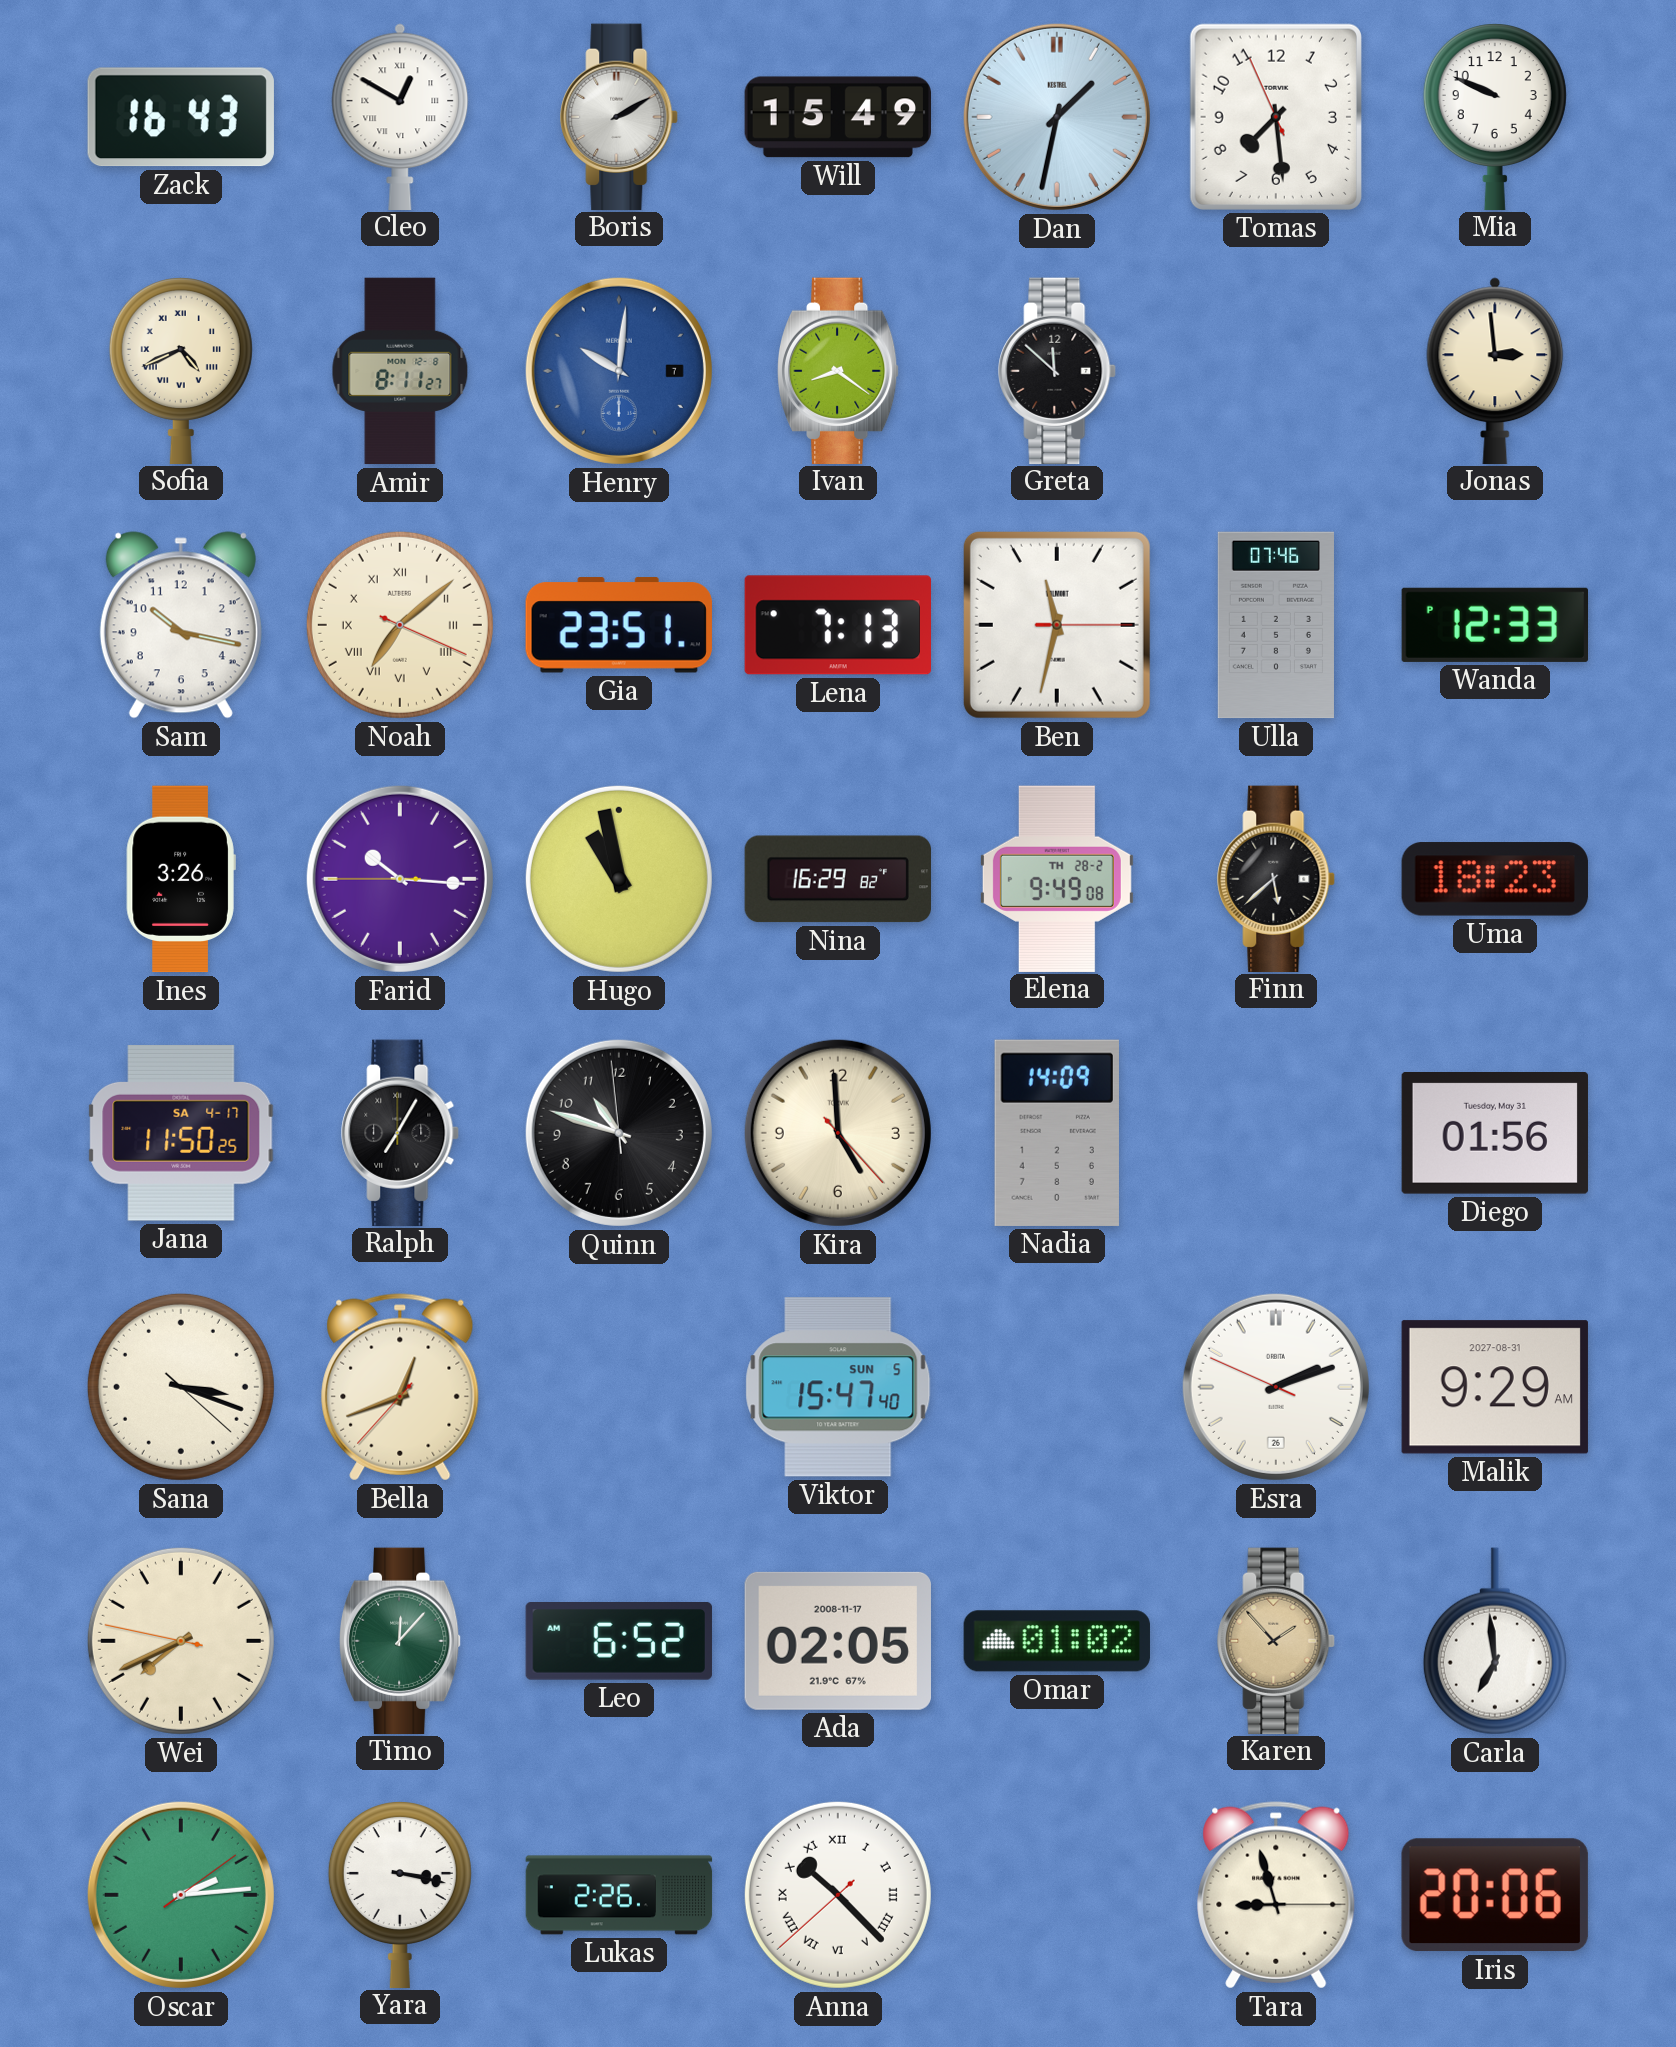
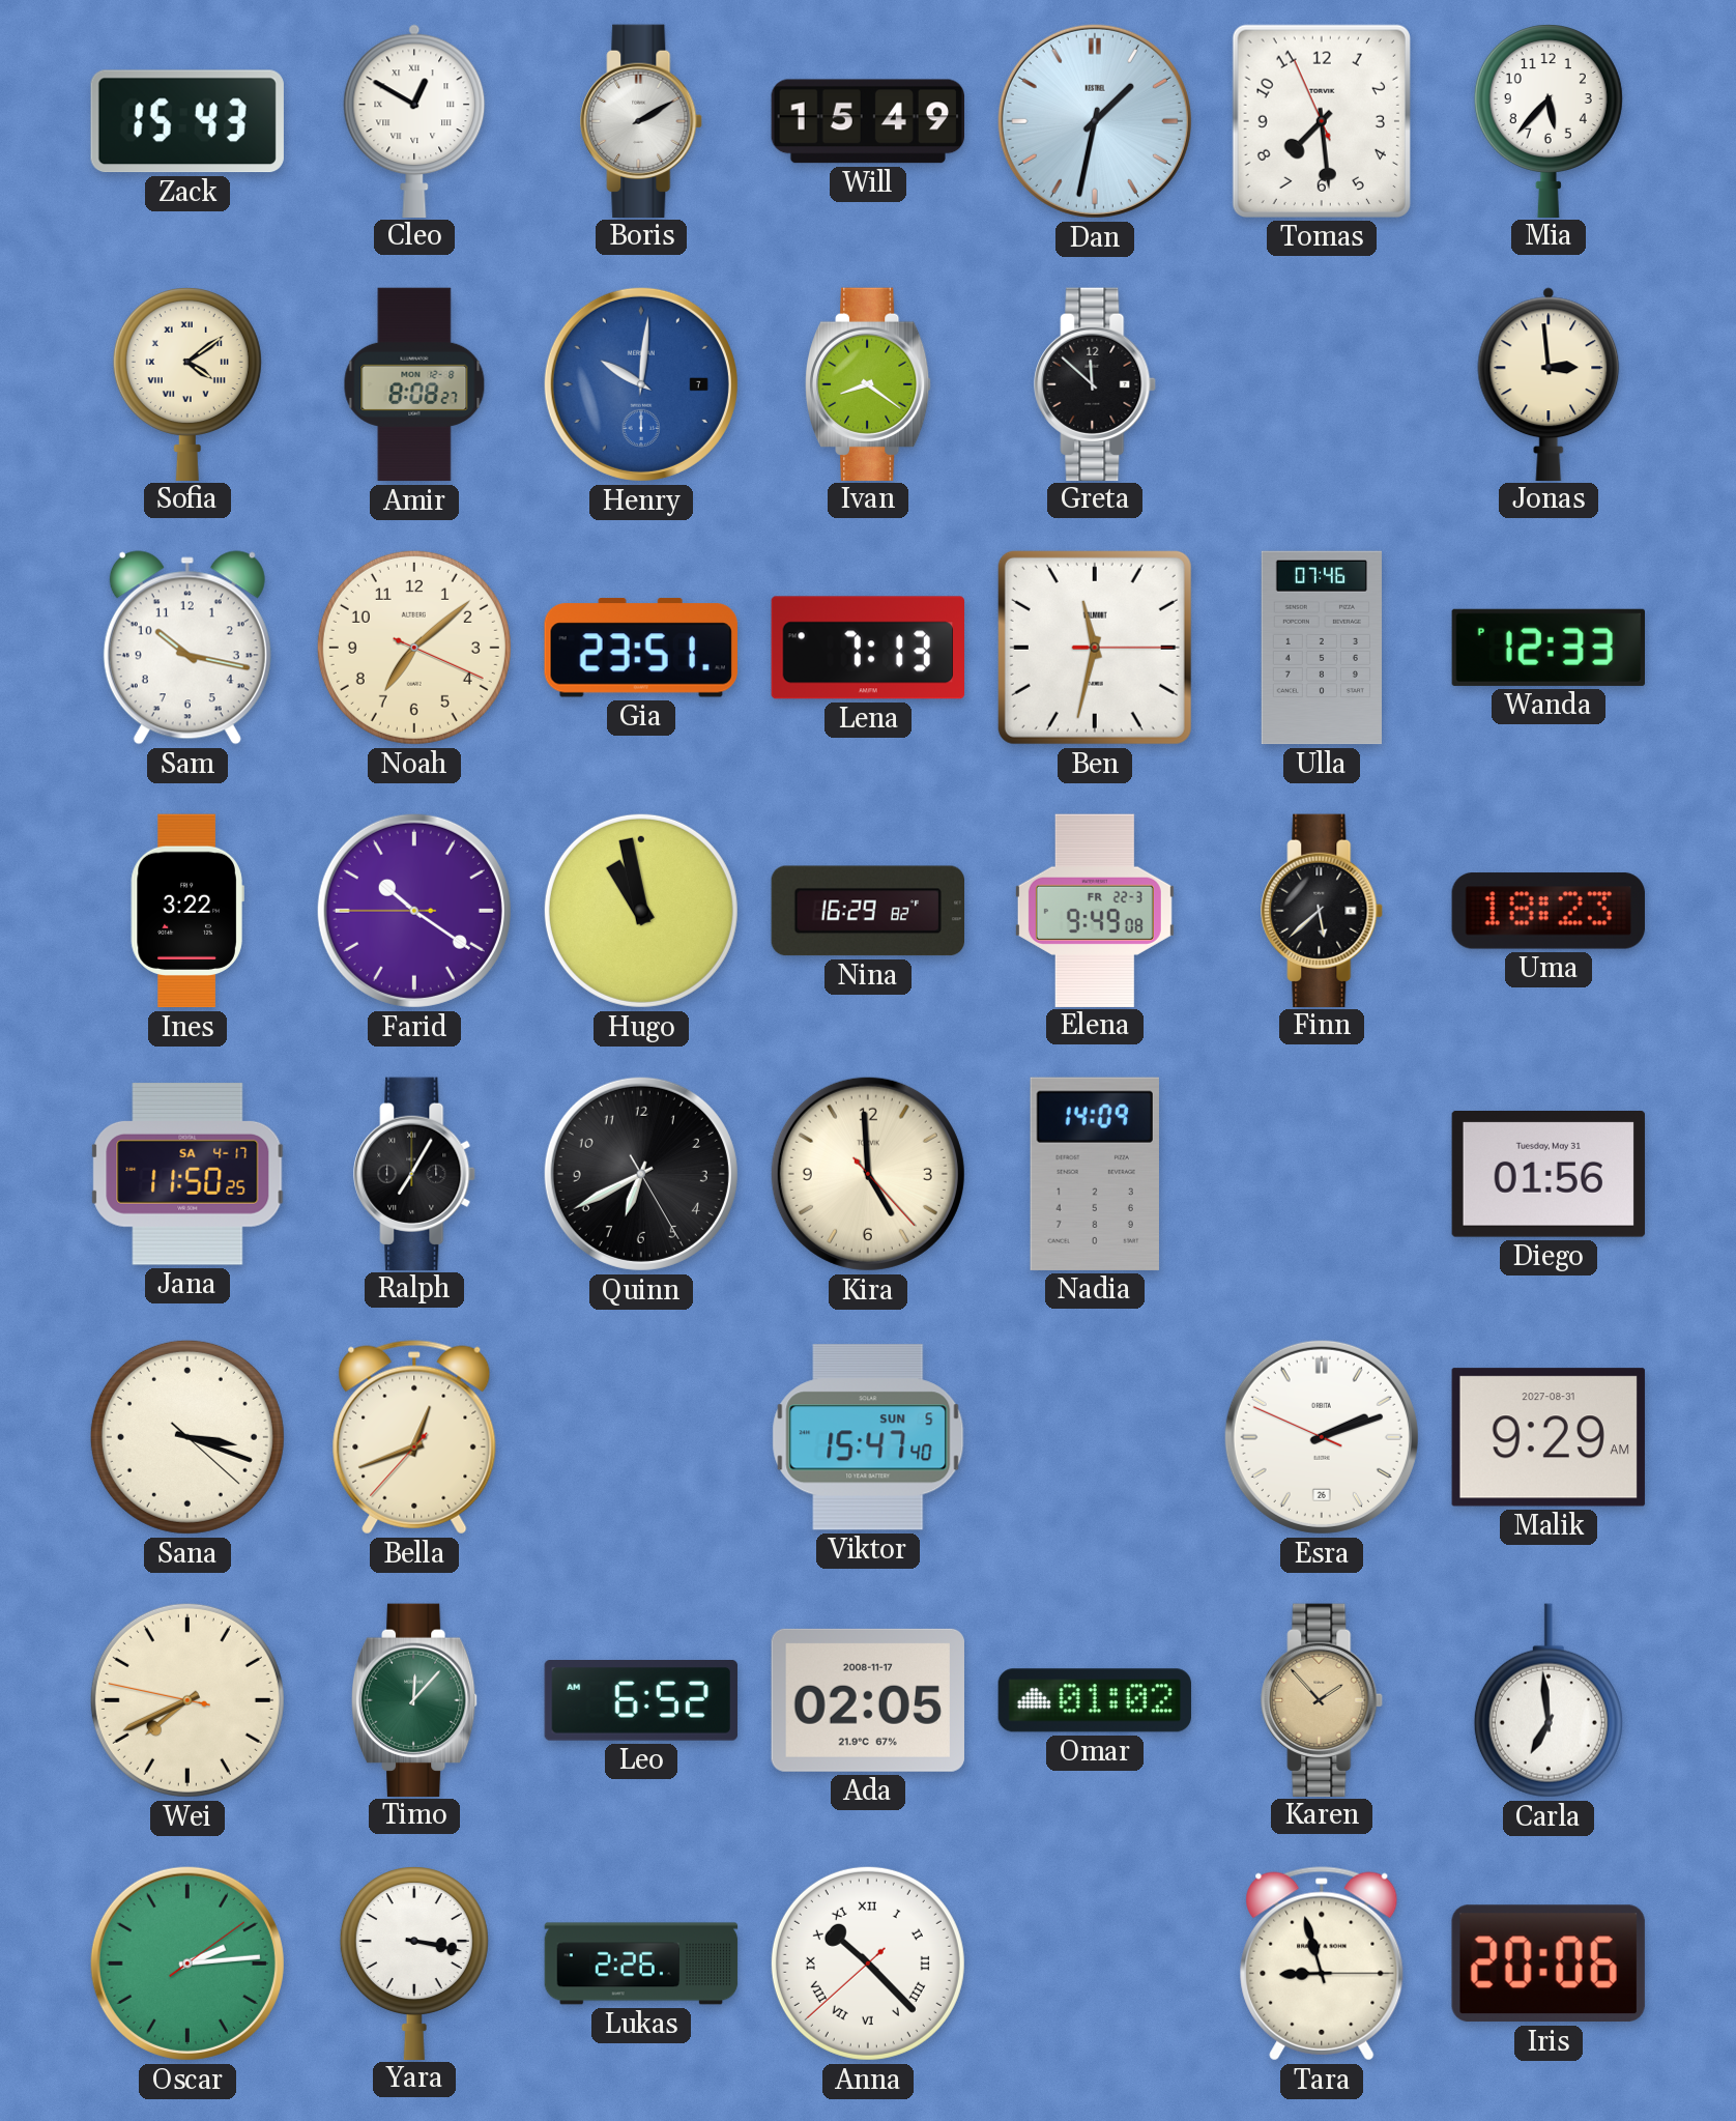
Zack: 16:43 -> 15:43
Mia: 9:49 -> 5:37
Sofia: 4:41 -> 4:09
Amir: 8:11 -> 8:08
Noah numerals: Roman -> Arabic
Ines: 3:26 -> 3:22
Farid: 10:15 -> 10:20
Elena date: TH 28-2 -> FR 22-3
Quinn: 10:47 -> 6:40
